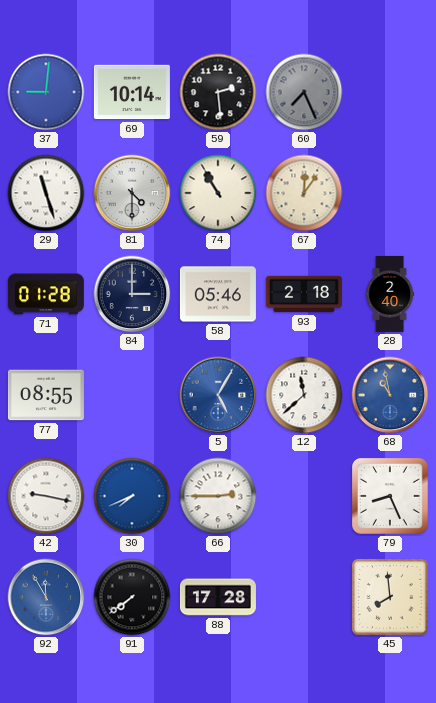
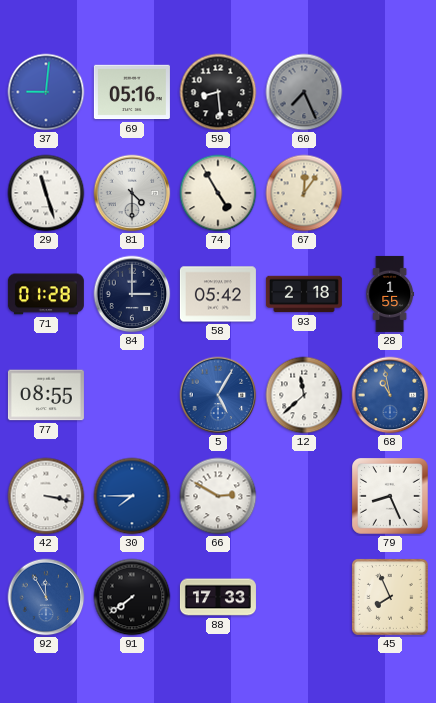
69: 10:14 -> 05:16
59: 2:29 -> 8:29
74: 10:55 -> 4:55
58: 05:46 -> 05:42
28: 2:40 -> 1:55
42: 9:17 -> 3:17
30: 7:41 -> 7:45
66: 2:45 -> 2:50
88: 17:28 -> 17:33
45: 7:59 -> 7:56
